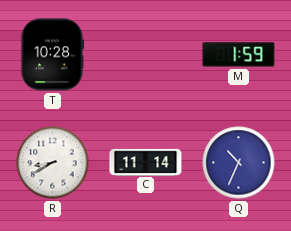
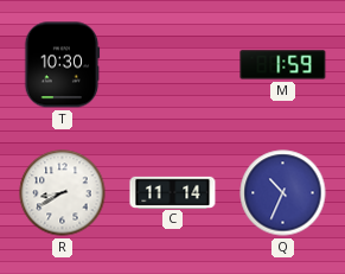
T: 10:28 -> 10:30
